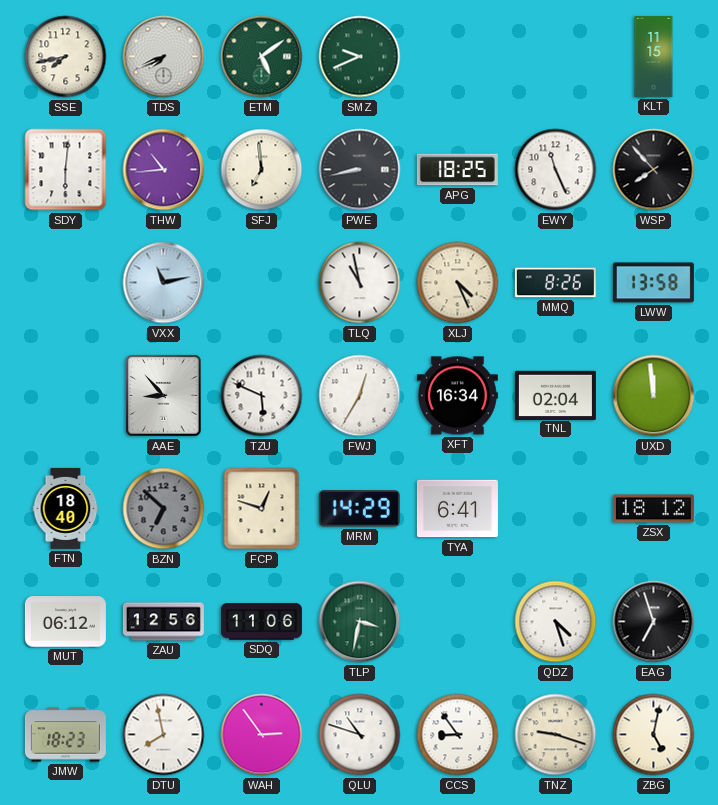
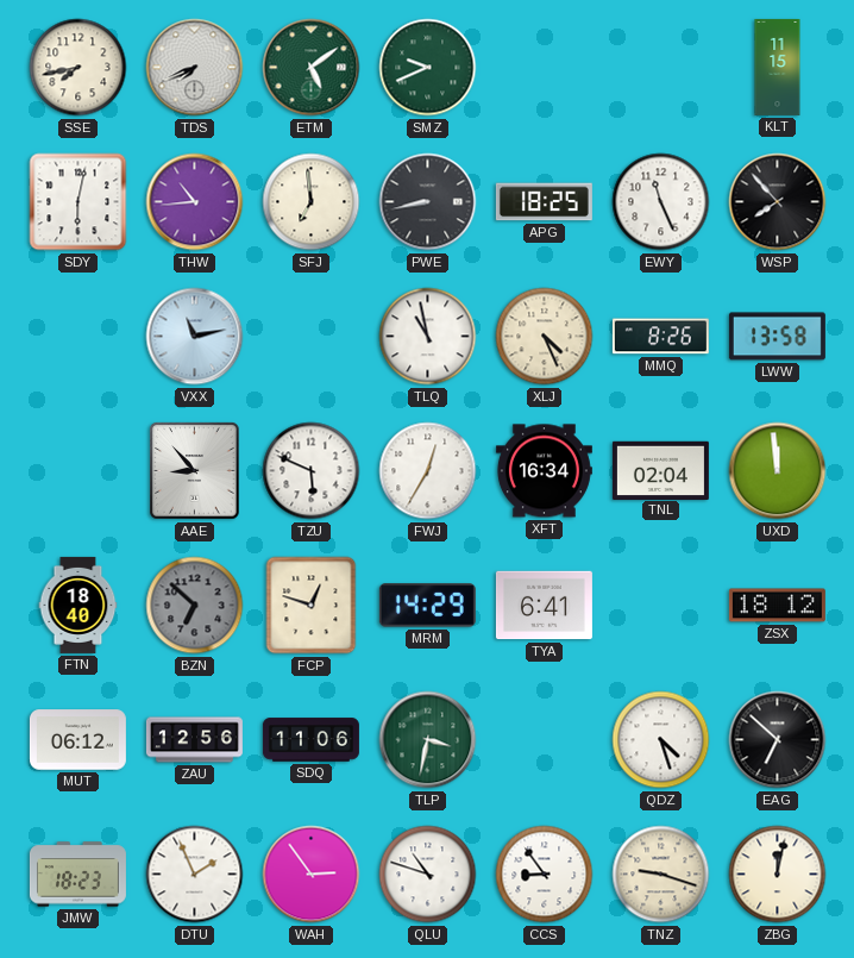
SDY: 6:01 -> 6:02
EAG: 6:57 -> 6:52
DTU: 7:58 -> 1:56
ZBG: 5:02 -> 12:02
